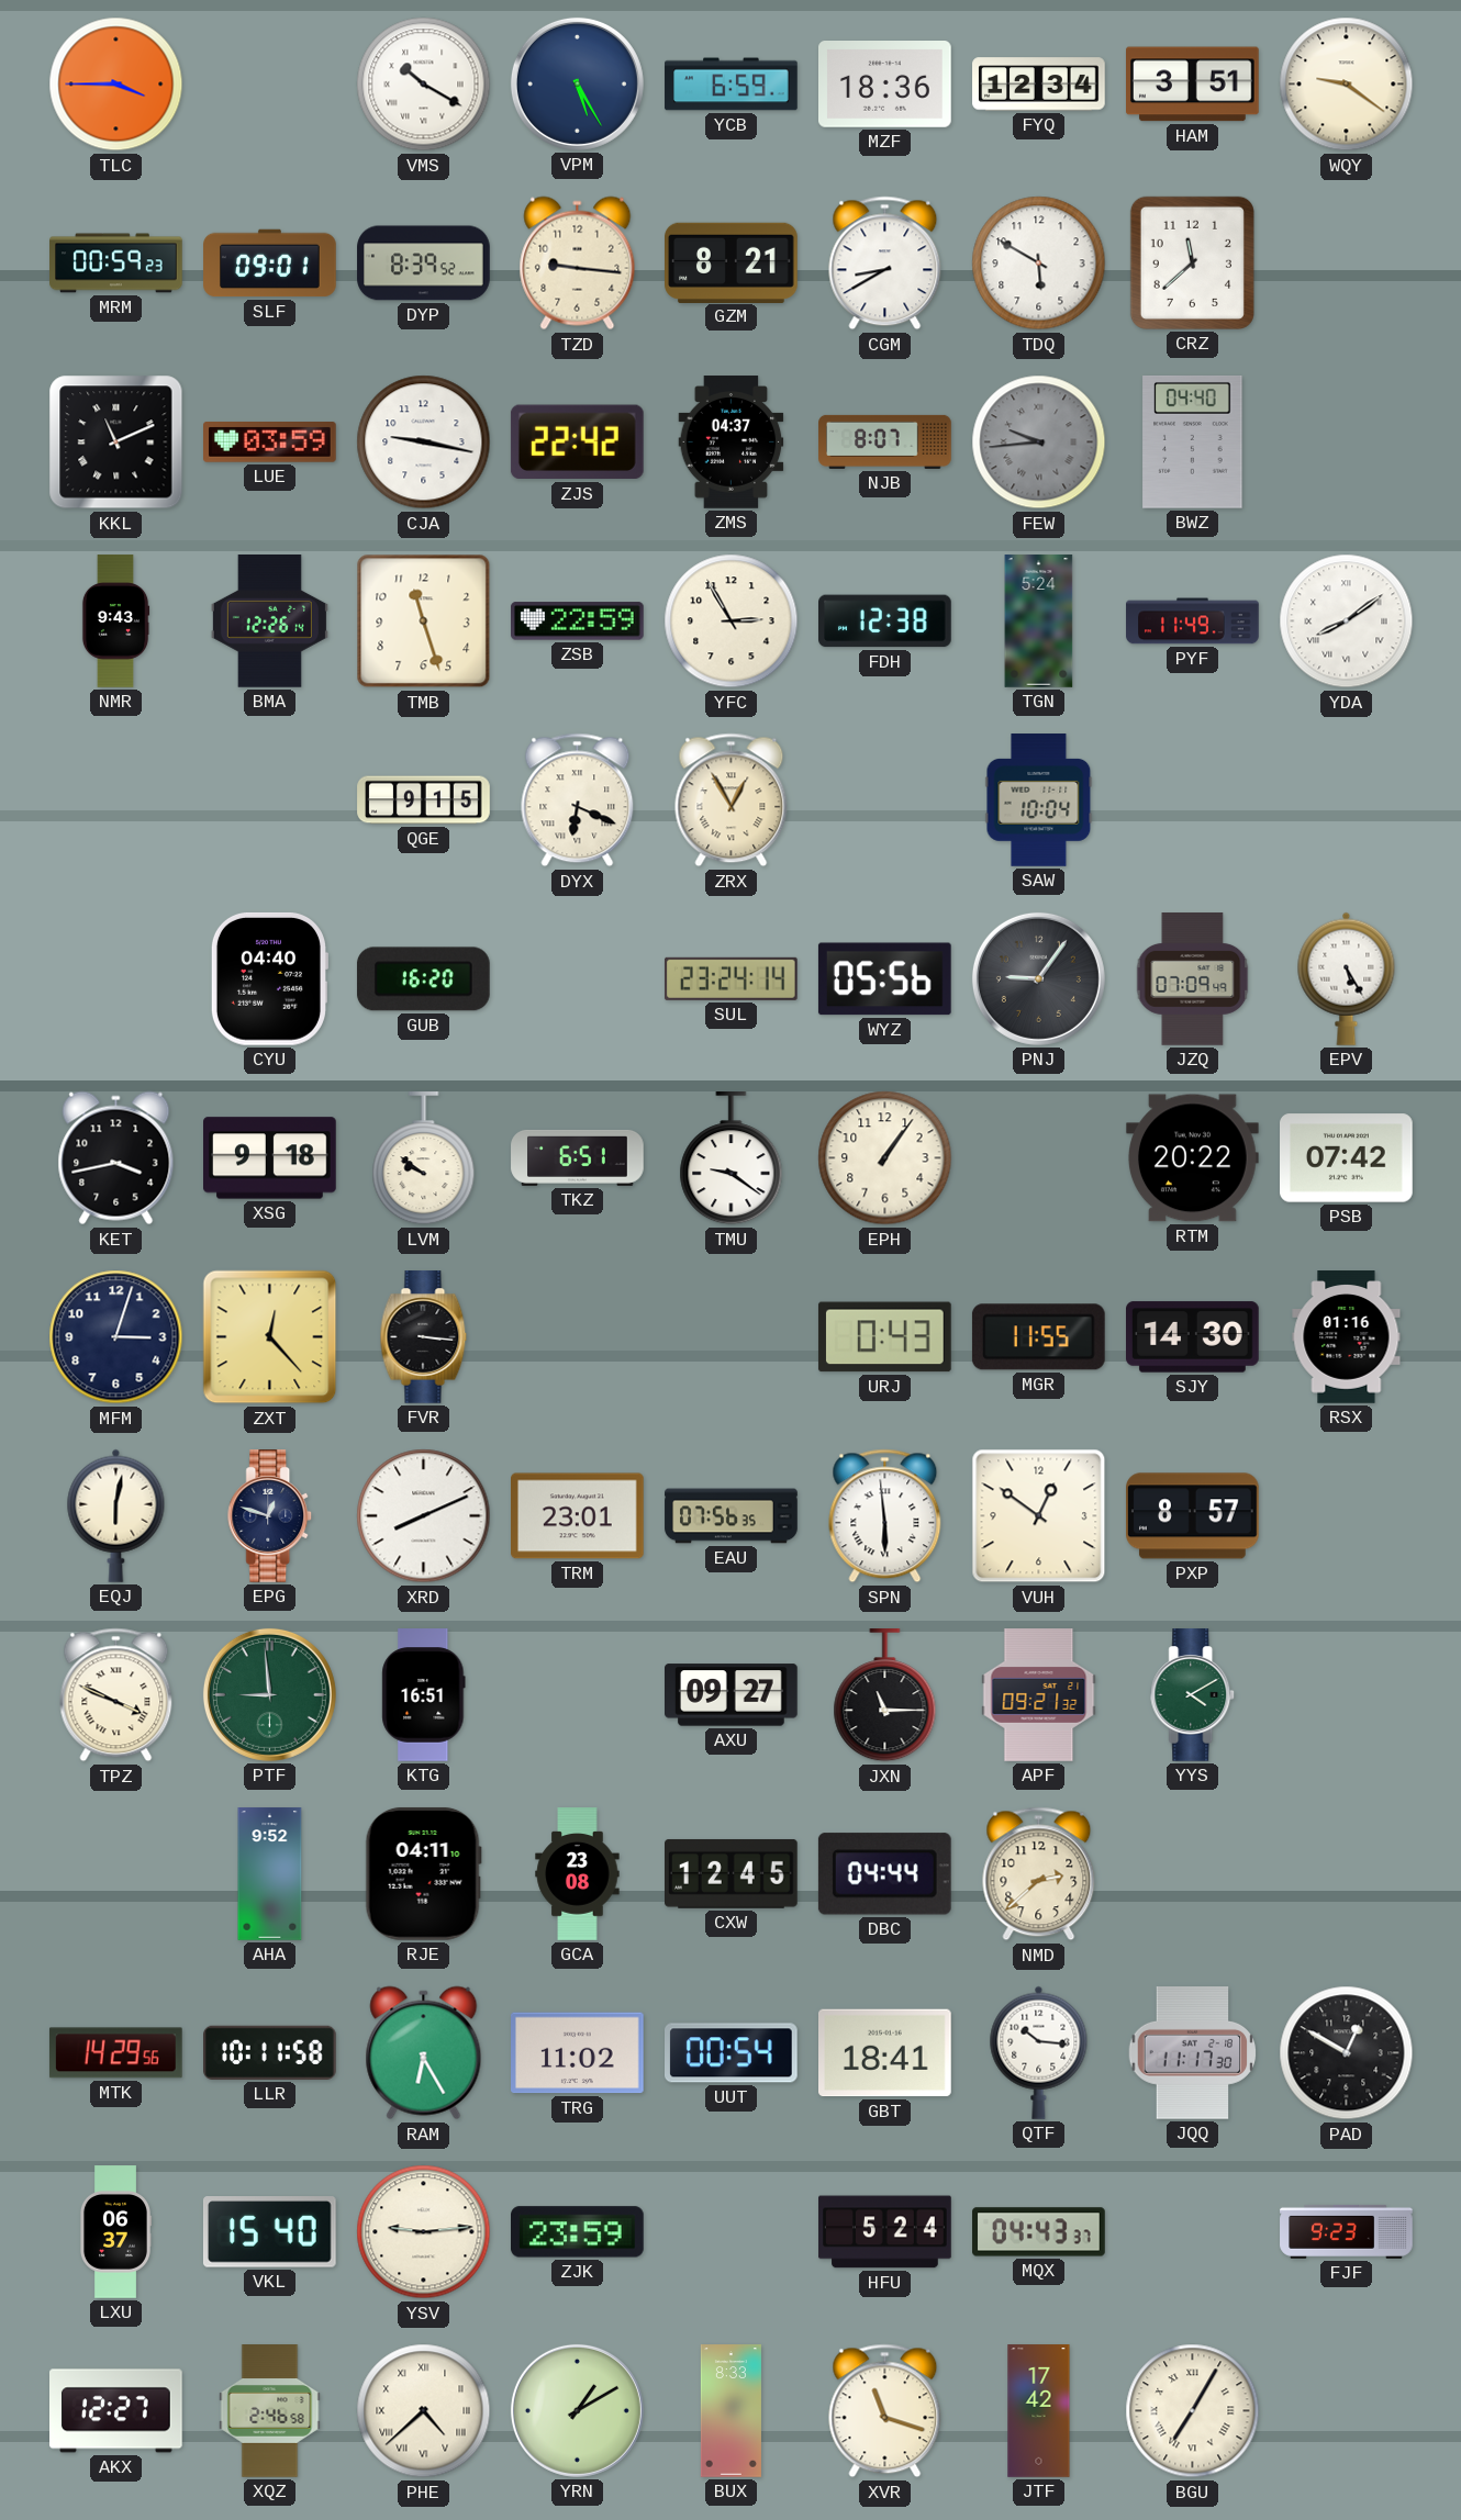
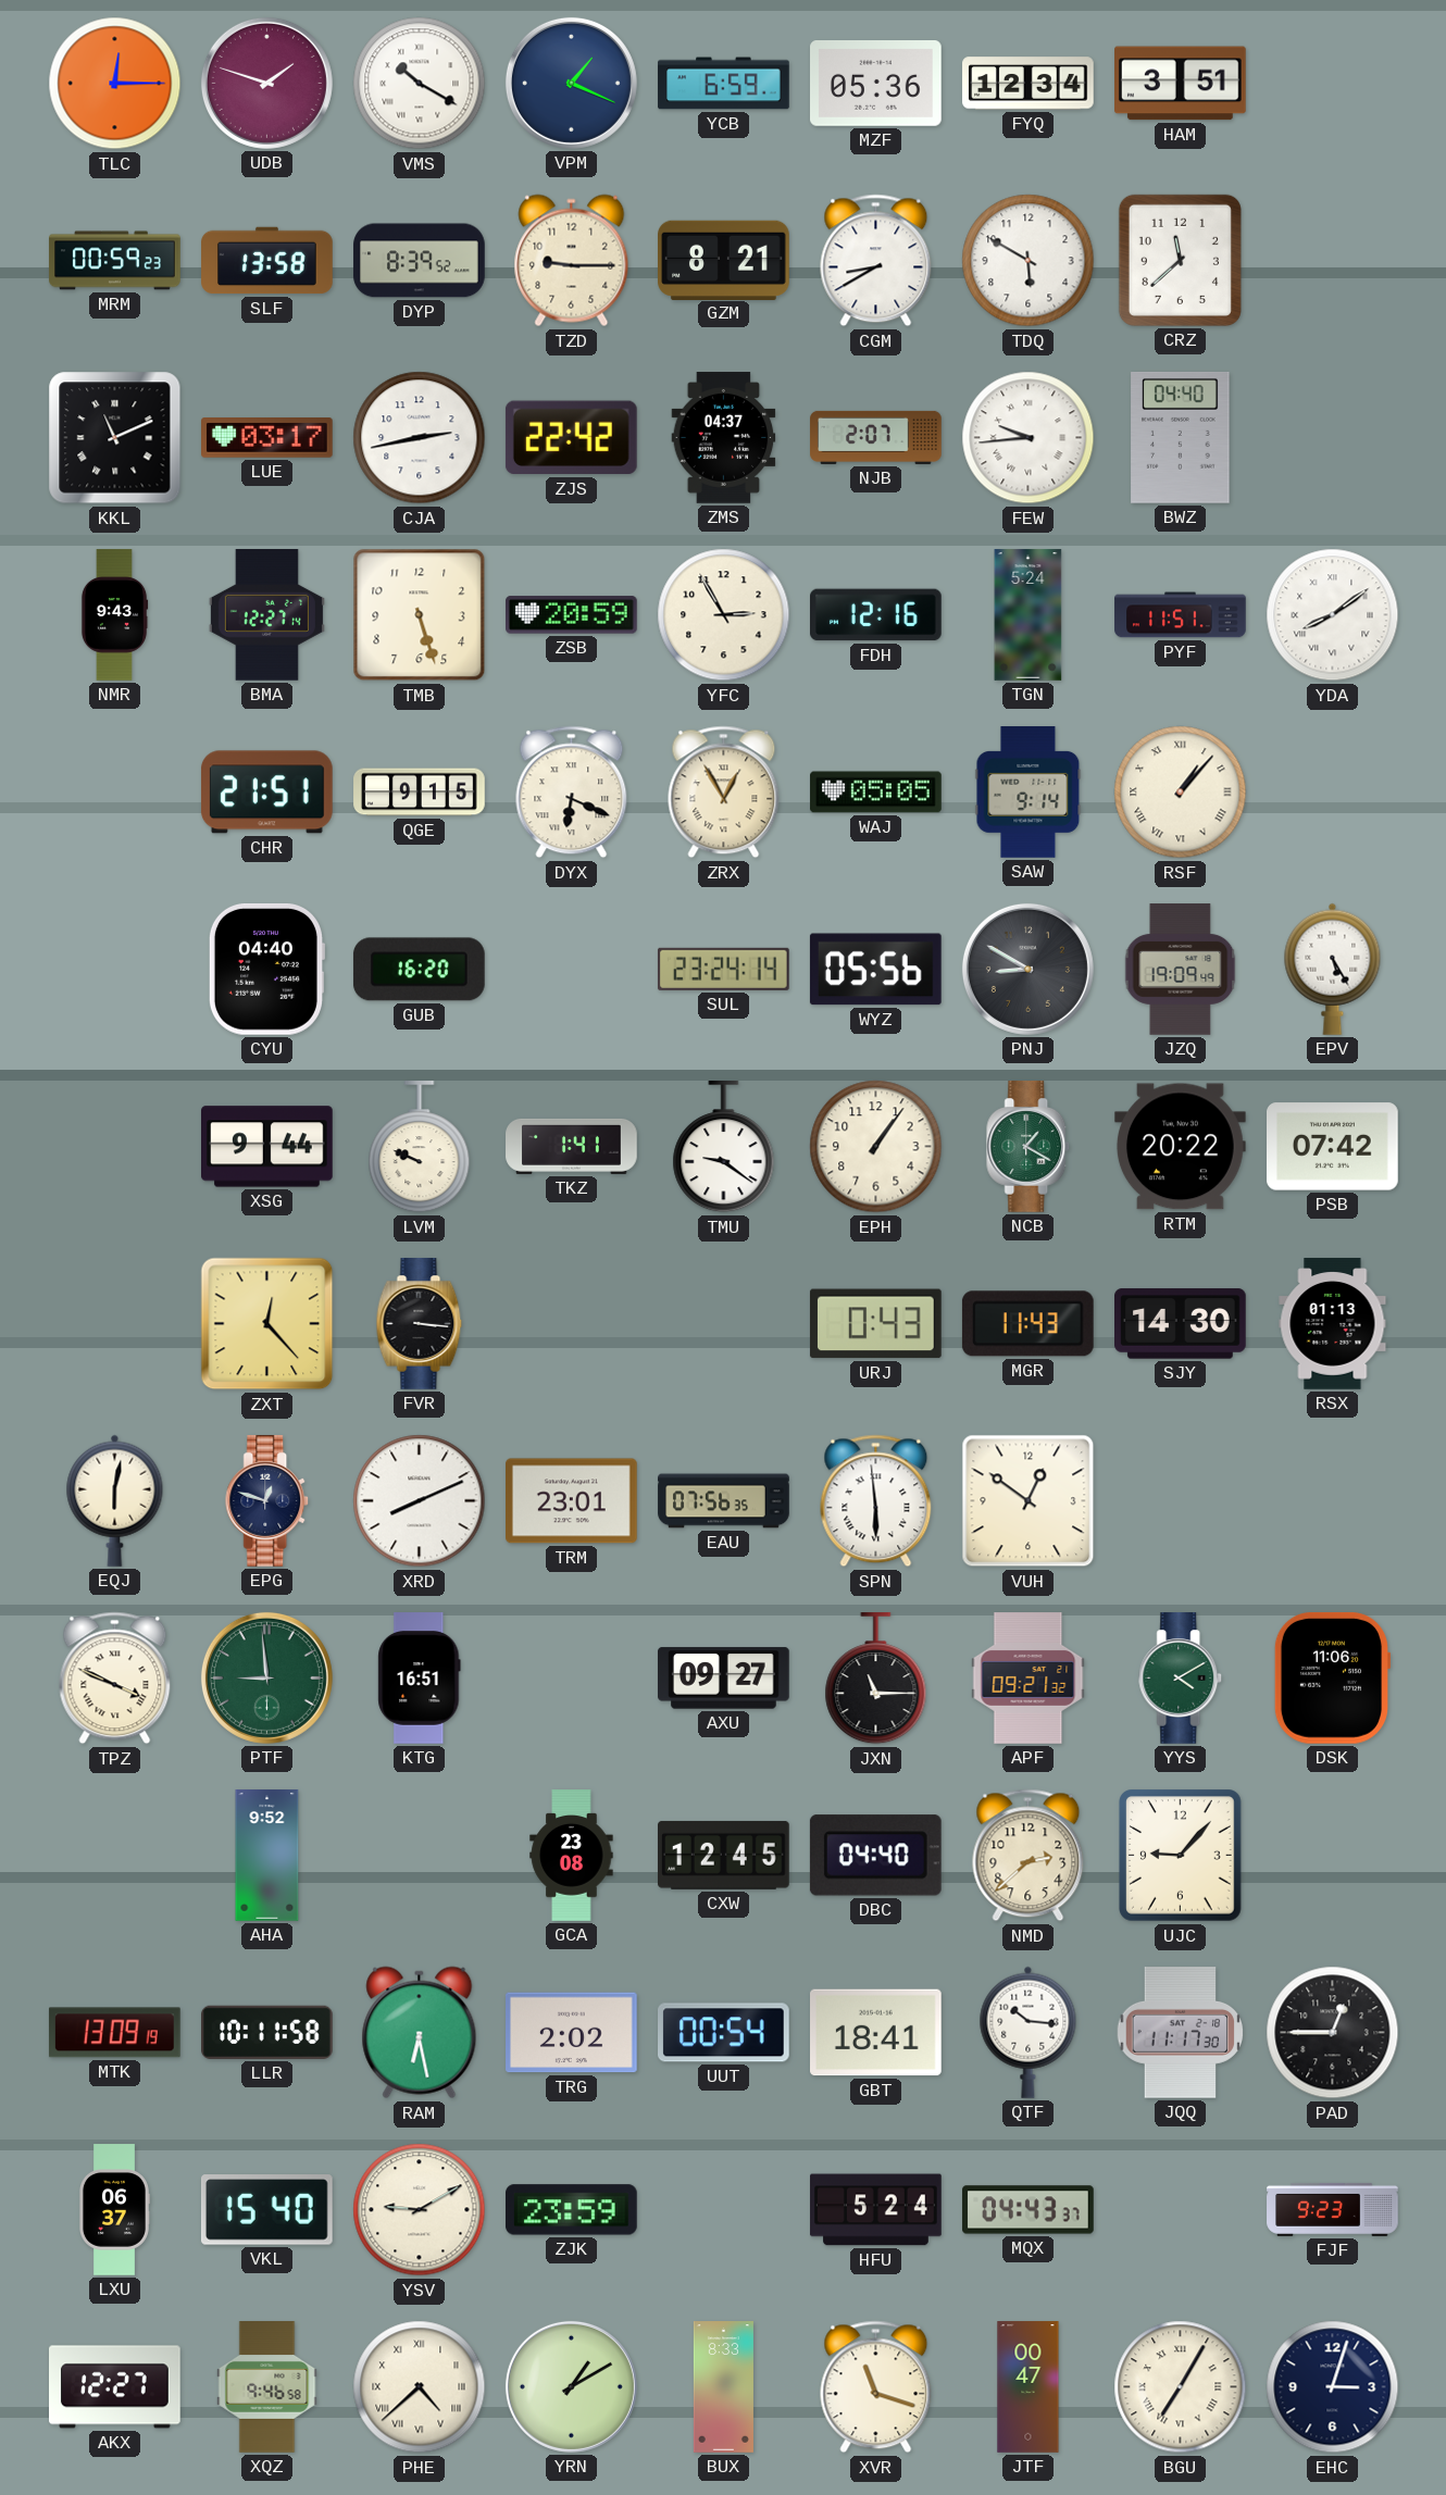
TLC: 3:45 -> 12:15
UDB: none -> 1:48
VPM: 5:25 -> 1:19
MZF: 18:36 -> 05:36
WQY: 9:21 -> none
SLF: 09:01 -> 13:58
TZD: 9:16 -> 9:15
LUE: 03:59 -> 03:17
CJA: 9:17 -> 2:43
NJB: 8:07 -> 2:07
FEW dial: grey -> white
BMA: 12:26 -> 12:27
TMB: 11:27 -> 5:27
ZSB: 22:59 -> 20:59
FDH: 12:38 -> 12:16
PYF: 11:49 -> 11:51
CHR: none -> 21:51
WAJ: none -> 05:05
SAW: 10:04 -> 9:14
RSF: none -> 1:07
PNJ: 9:06 -> 8:50
JZQ: 07:09 -> 19:09
KET: 3:43 -> none
XSG: 9:18 -> 9:44
LVM: 9:51 -> 9:49
TKZ: 6:51 -> 1:41
NCB: none -> 1:20
MFM: 3:03 -> none
MGR: 11:55 -> 11:43
RSX: 01:16 -> 01:13
PXP: 8:57 -> none
DSK: none -> 11:06
RJE: 04:11 -> none
DBC: 04:44 -> 04:40
UJC: none -> 9:07
MTK: 14:29 -> 13:09
RAM: 6:25 -> 6:28
TRG: 11:02 -> 2:02
PAD: 12:50 -> 12:45
YSV: 9:14 -> 9:10
XQZ: 2:46 -> 9:46
JTF: 17:42 -> 00:47
EHC: none -> 3:03
